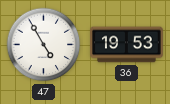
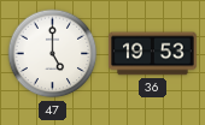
47: 4:55 -> 5:00
